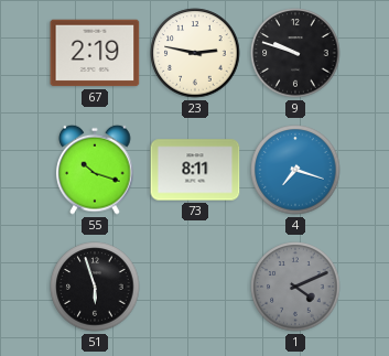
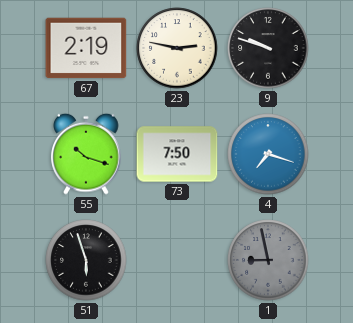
73: 8:11 -> 7:50
1: 4:11 -> 8:58
